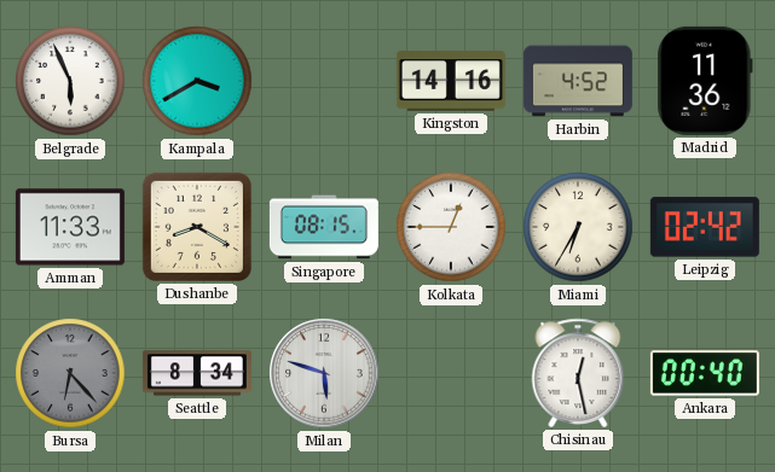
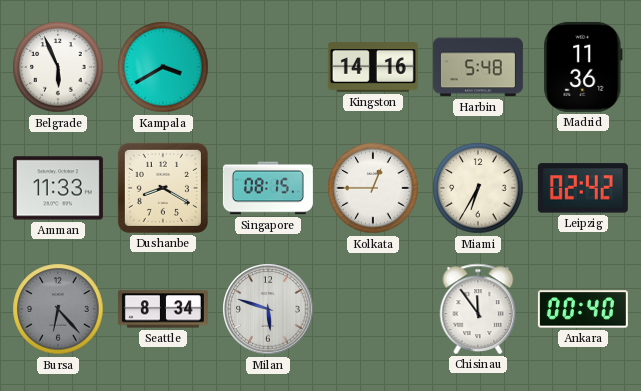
Harbin: 4:52 -> 5:48
Chisinau: 12:28 -> 11:54
